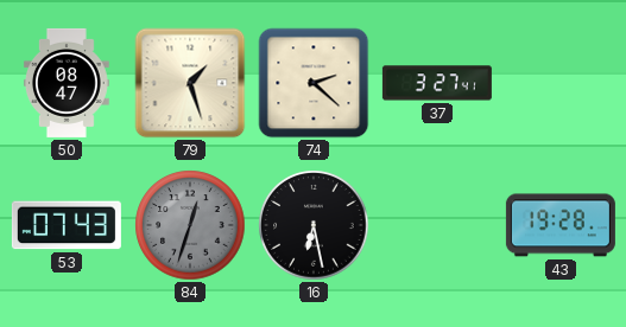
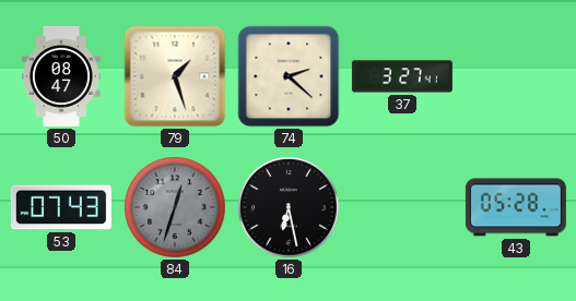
43: 19:28 -> 05:28
